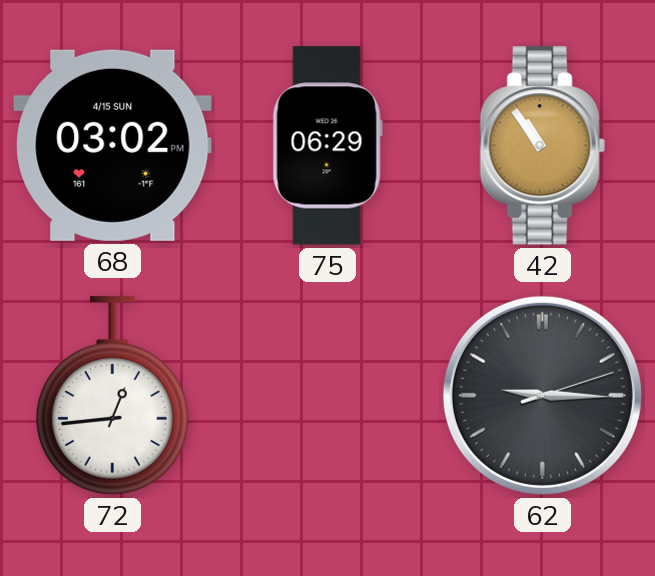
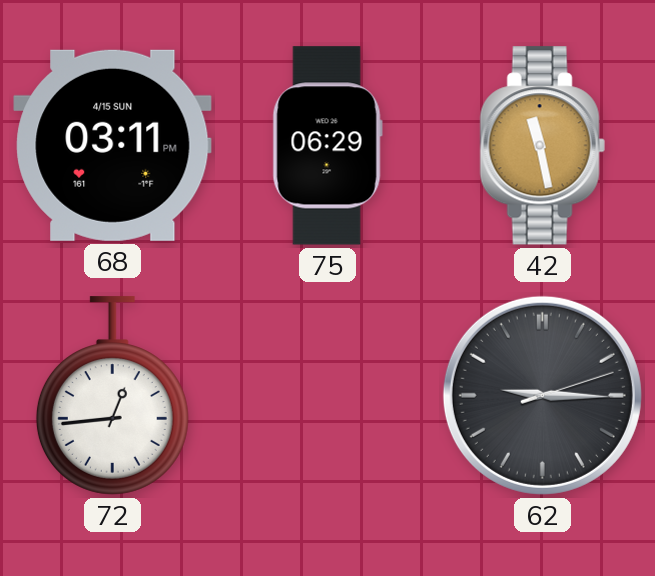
68: 03:02 -> 03:11
42: 10:54 -> 11:28
